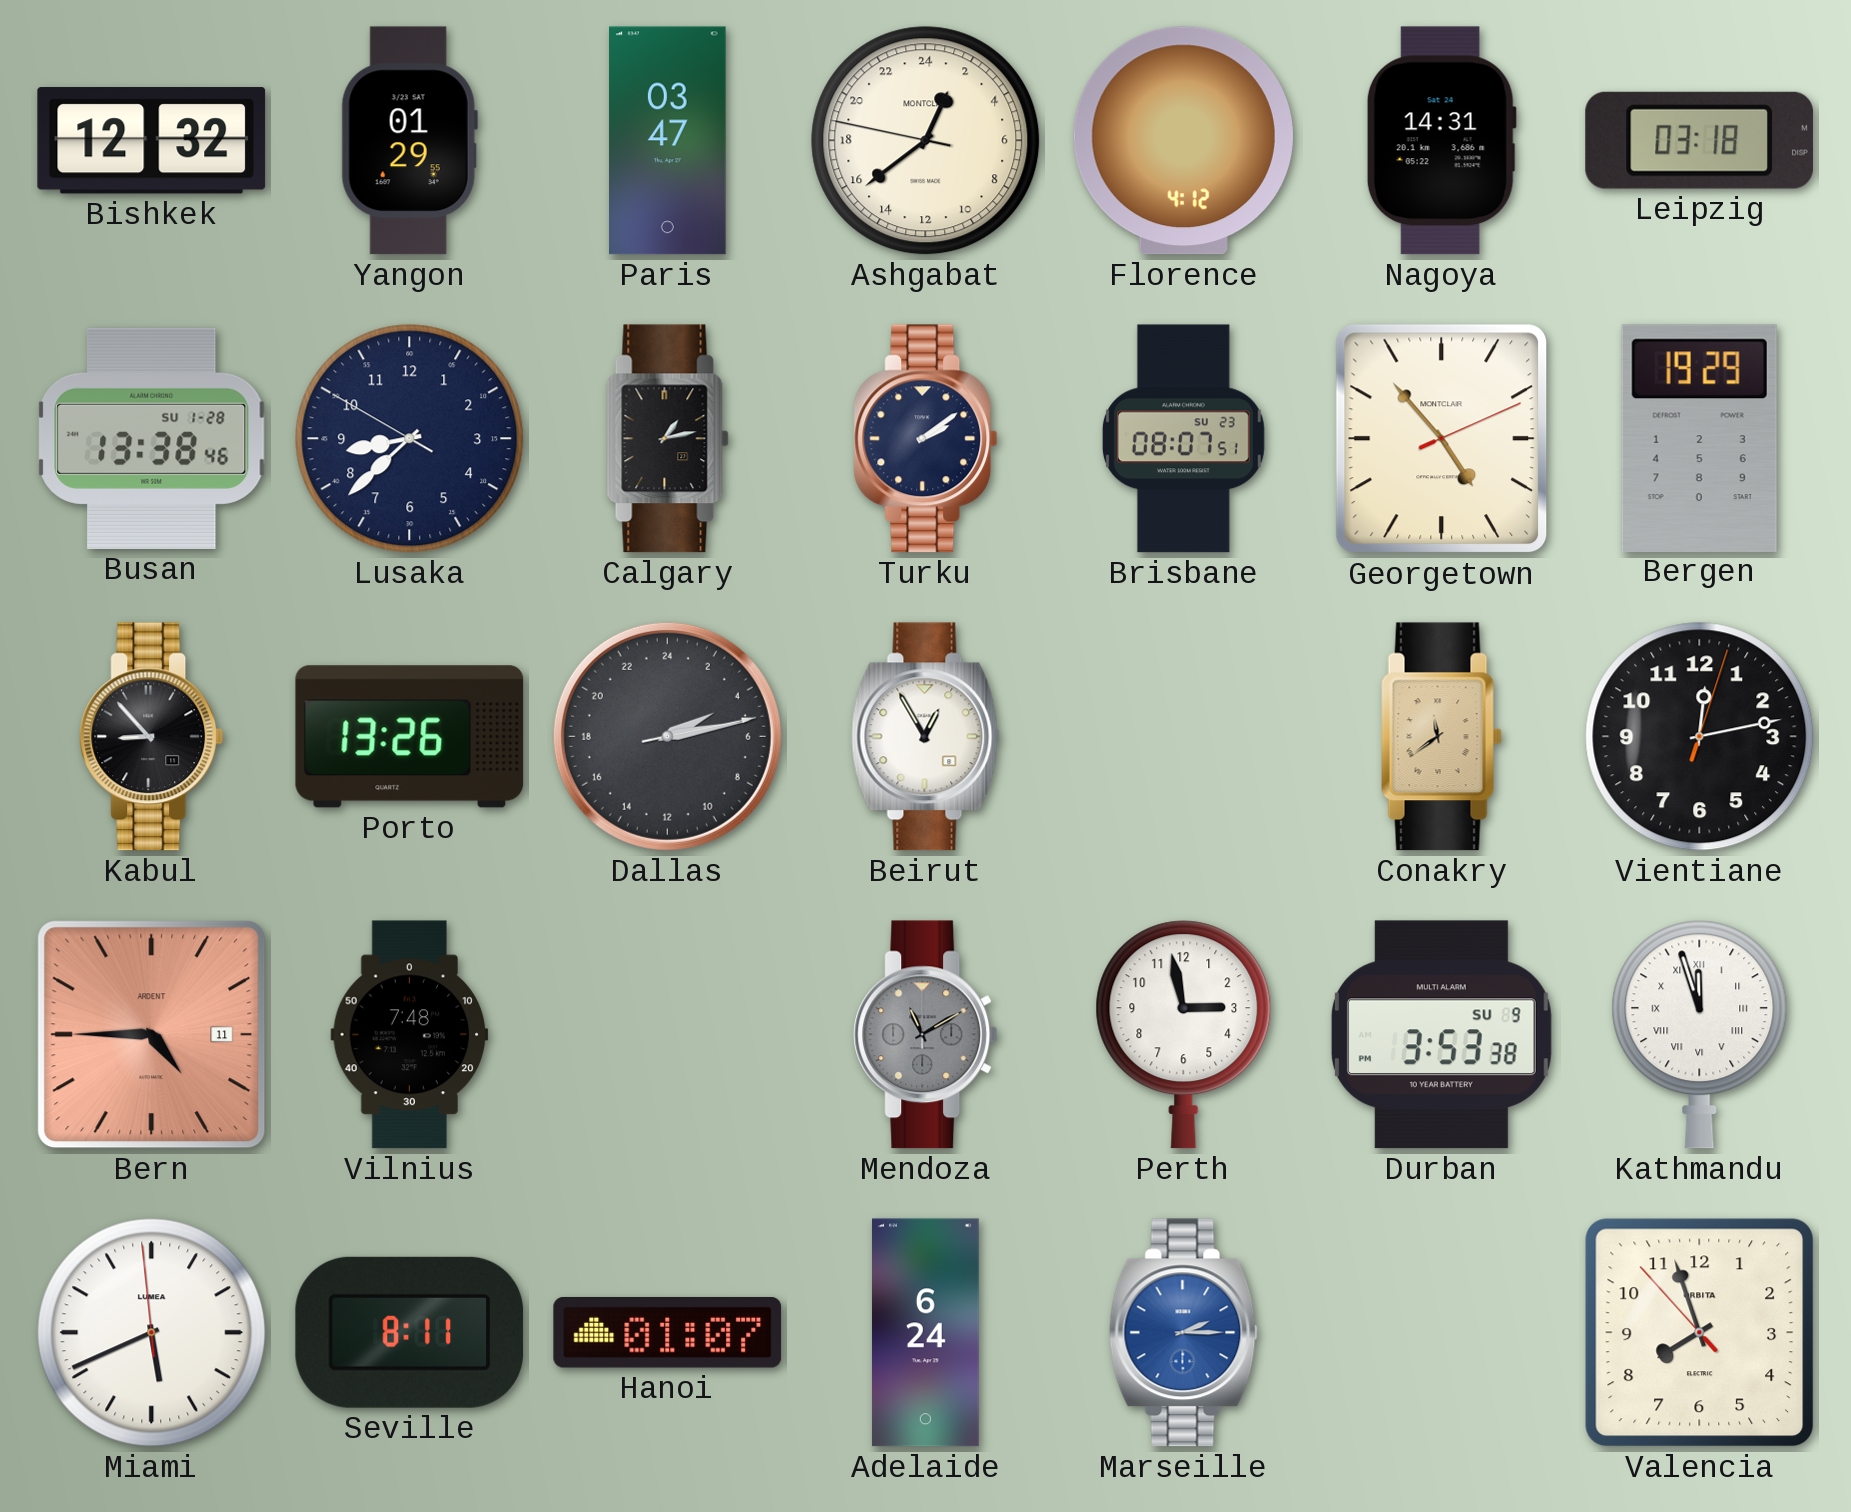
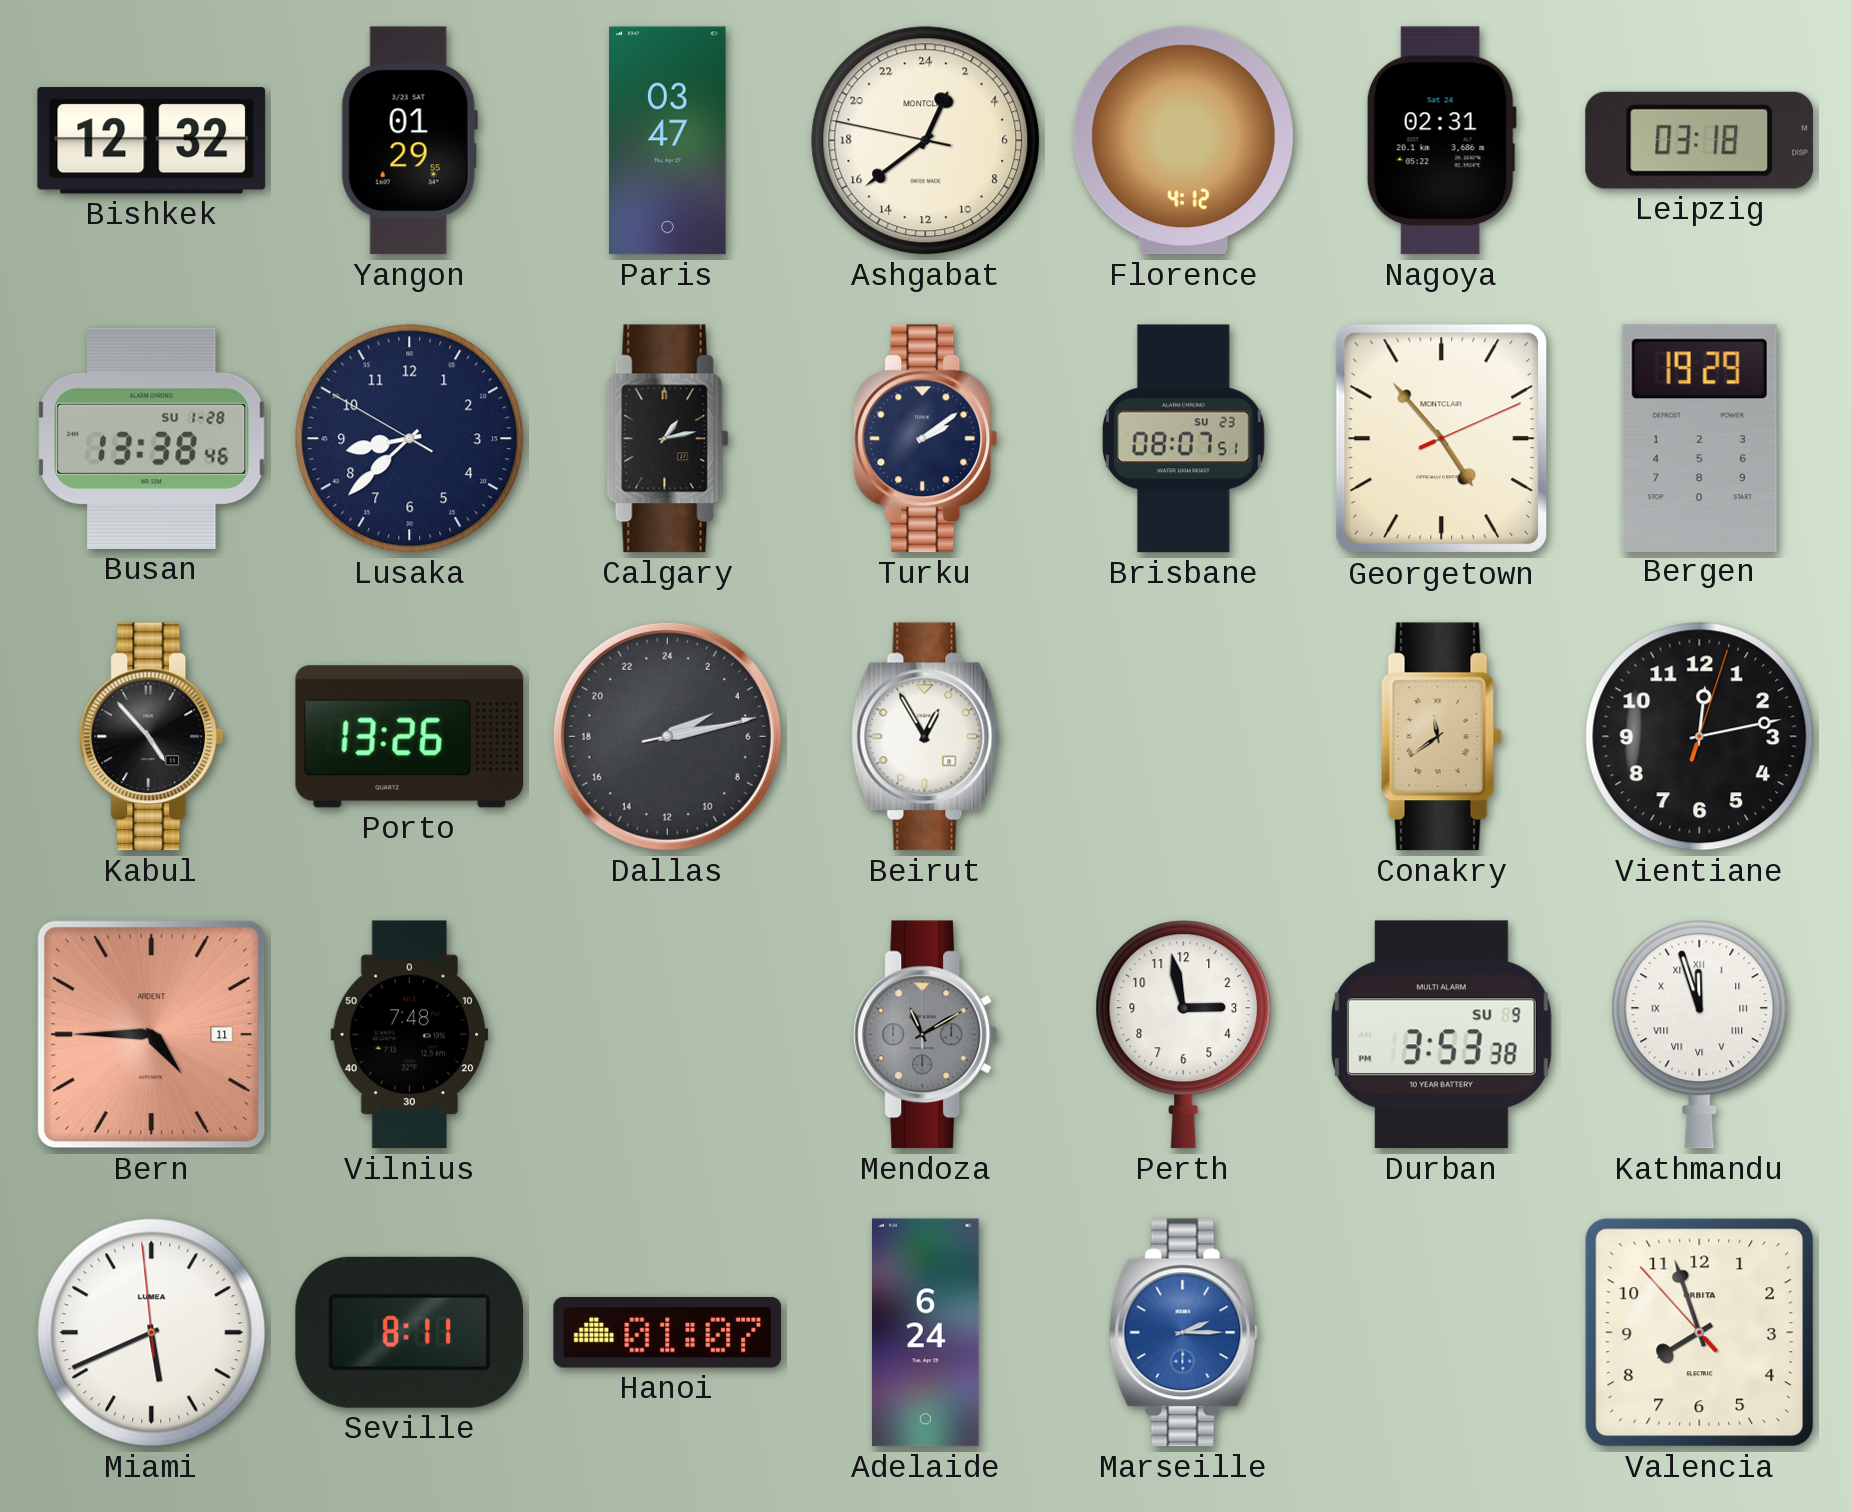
Nagoya: 14:31 -> 02:31
Kabul: 8:53 -> 4:53
